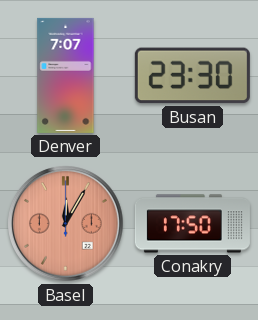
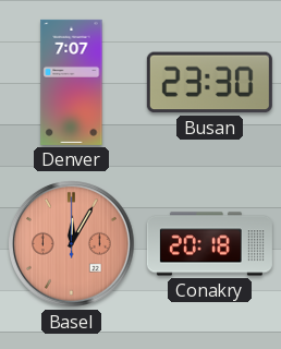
Conakry: 17:50 -> 20:18
